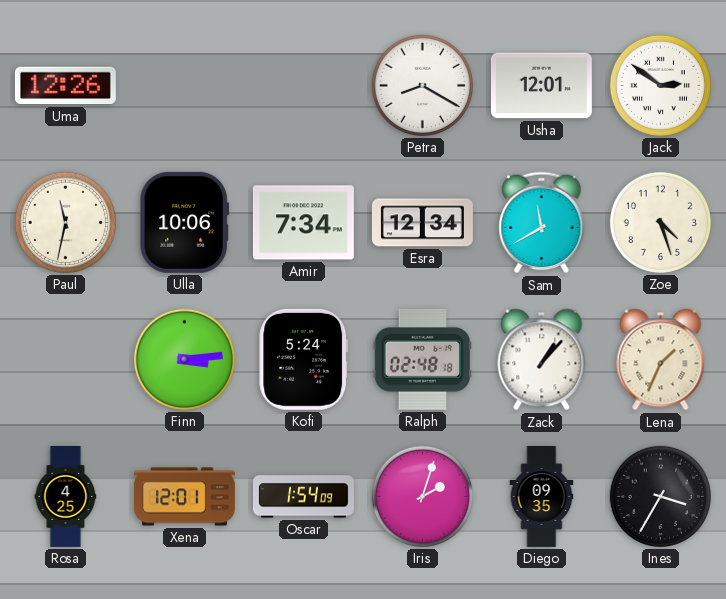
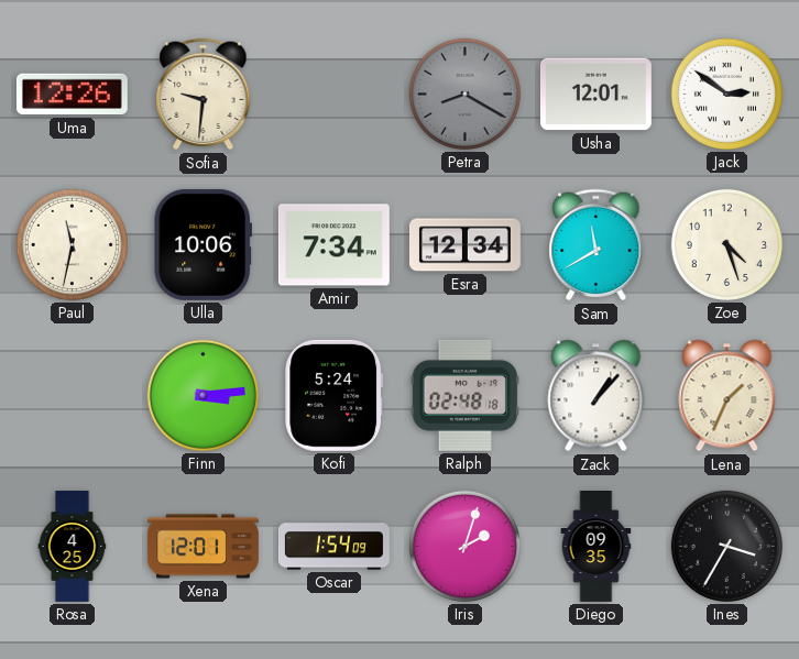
Sofia: none -> 9:31
Petra dial: white -> grey
